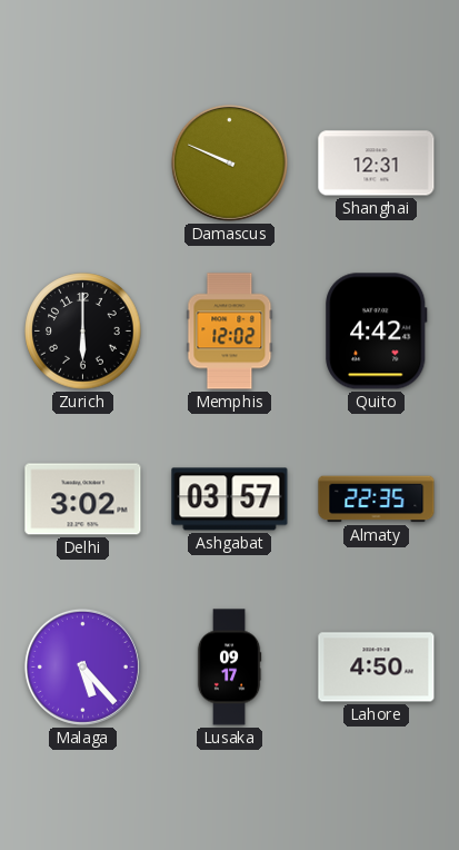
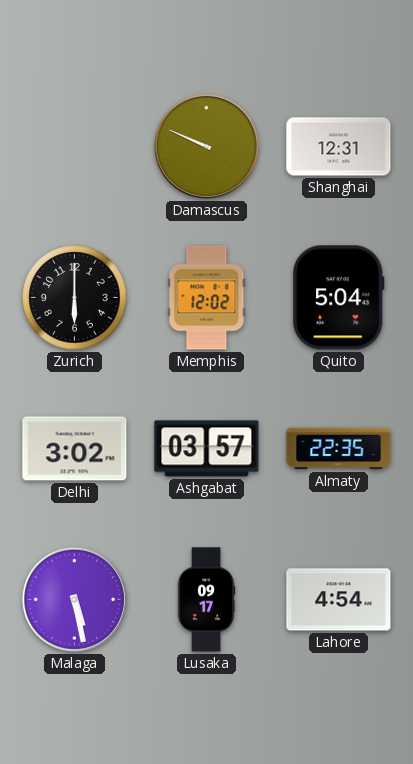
Quito: 4:42 -> 5:04
Malaga: 5:23 -> 5:28
Lahore: 4:50 -> 4:54
